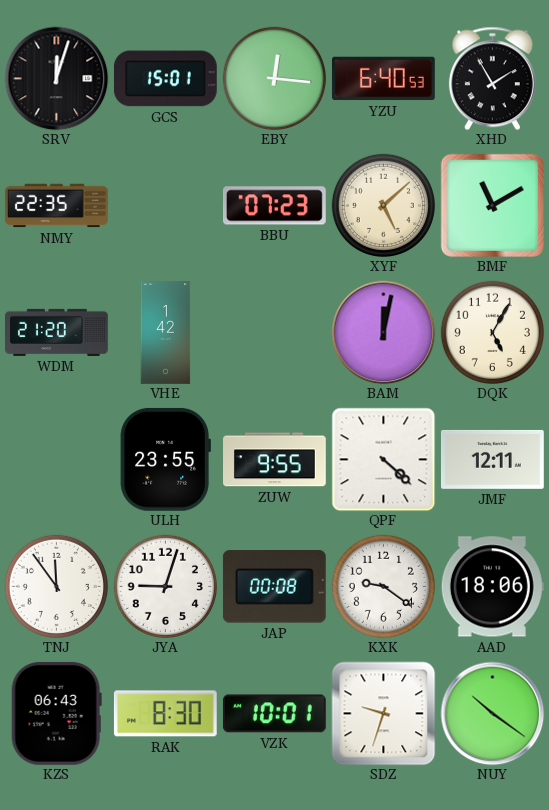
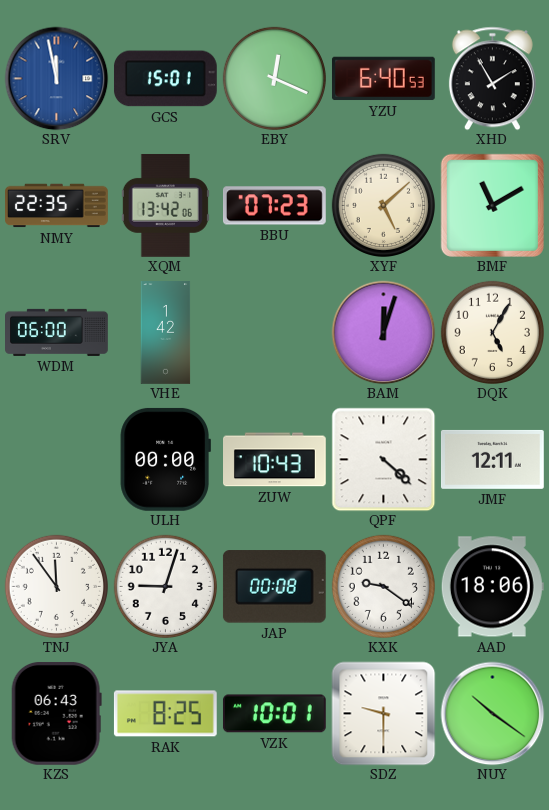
SRV: 12:03 -> 11:58
SRV dial: black -> blue
EBY: 12:16 -> 12:19
XQM: none -> 13:42
WDM: 21:20 -> 06:00
BAM: 12:02 -> 12:03
ULH: 23:55 -> 00:00
ZUW: 9:55 -> 10:43
RAK: 8:30 -> 8:25
SDZ: 9:33 -> 9:30
